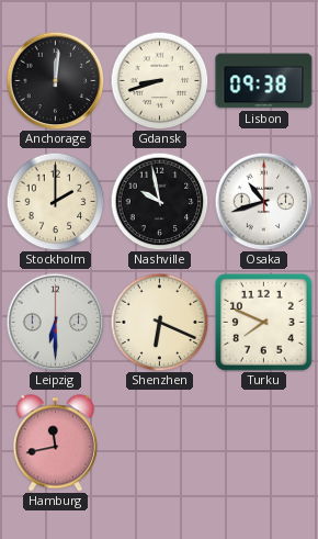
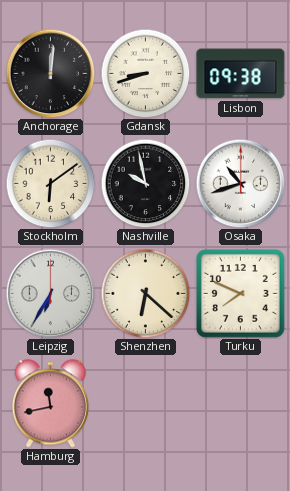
Stockholm: 2:00 -> 6:09
Leipzig: 6:30 -> 6:35
Shenzhen: 6:19 -> 6:22
